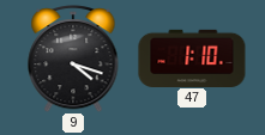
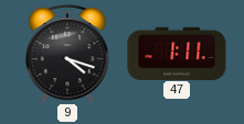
47: 1:10 -> 1:11
